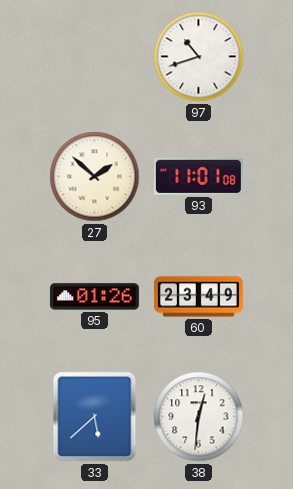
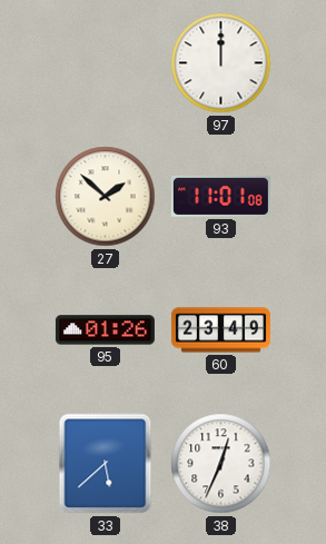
97: 10:42 -> 12:00
38: 12:31 -> 12:34
